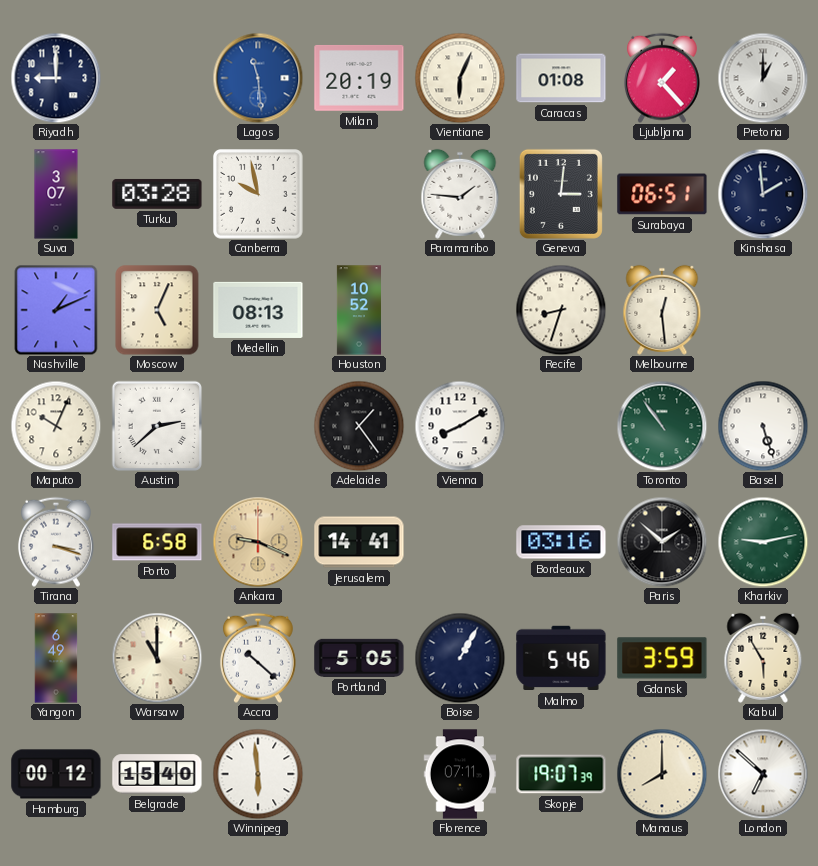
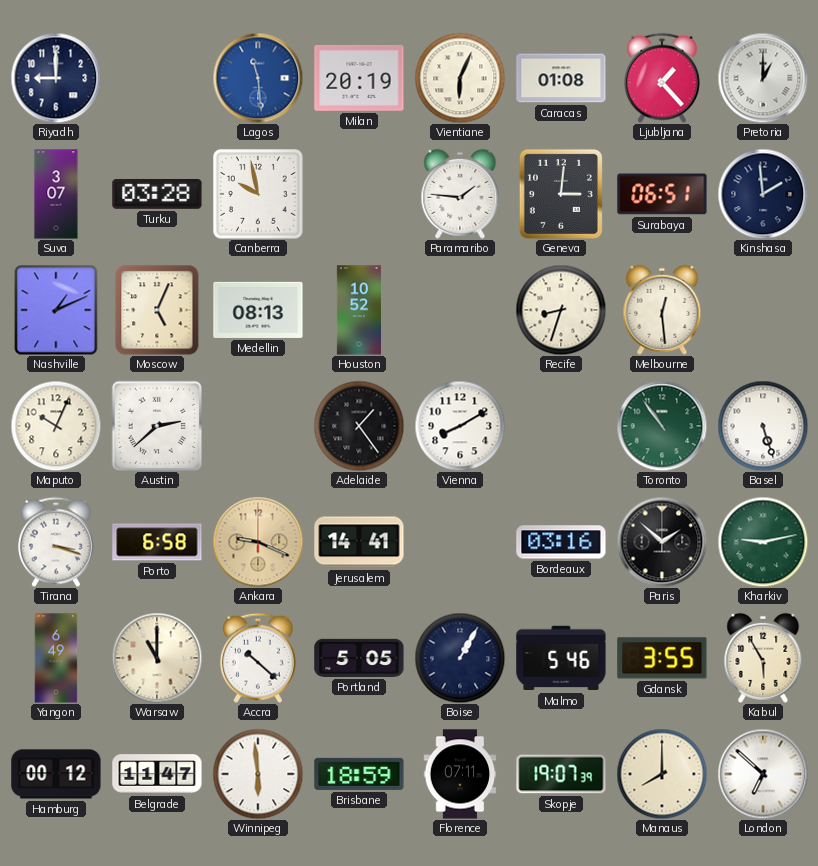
Gdansk: 3:59 -> 3:55
Belgrade: 15:40 -> 11:47
Brisbane: none -> 18:59
